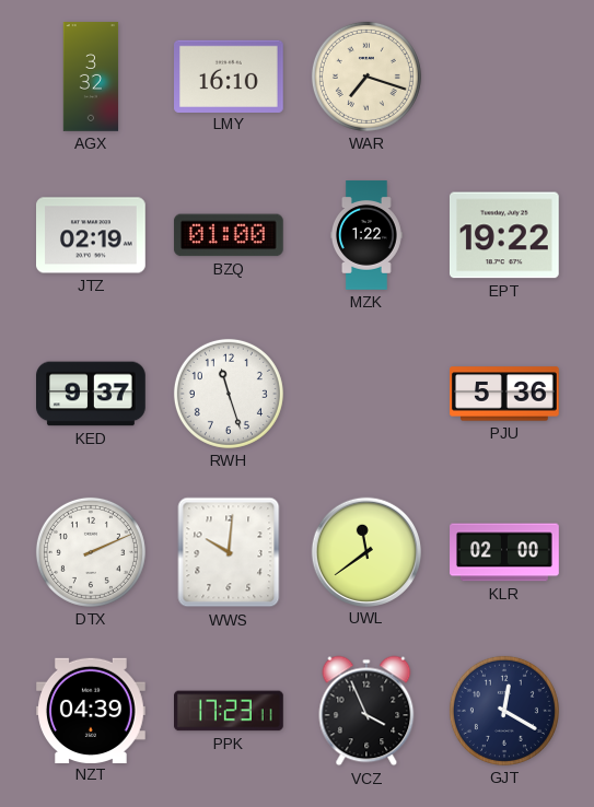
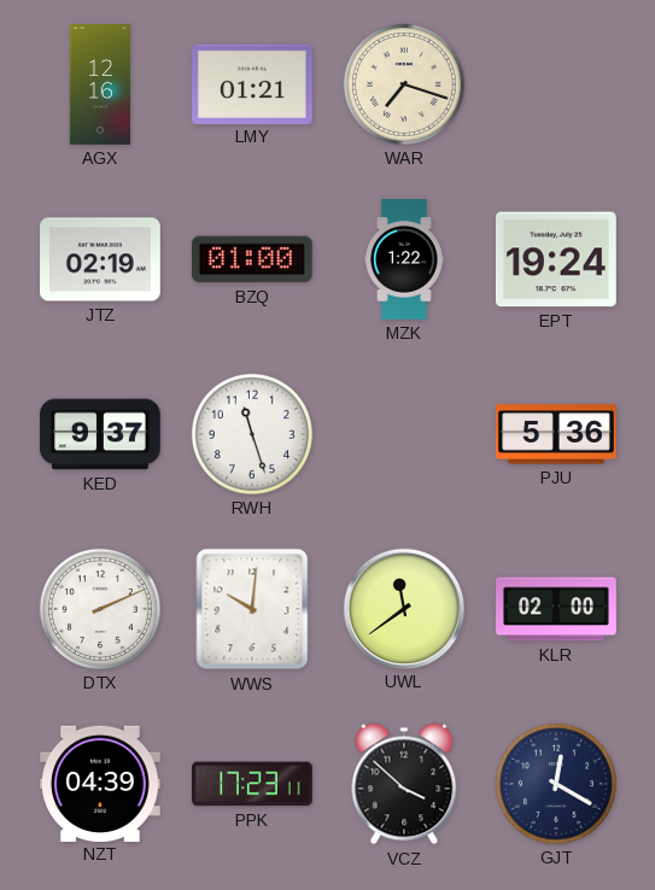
AGX: 3:32 -> 12:16
LMY: 16:10 -> 01:21
EPT: 19:22 -> 19:24
VCZ: 3:56 -> 3:52
